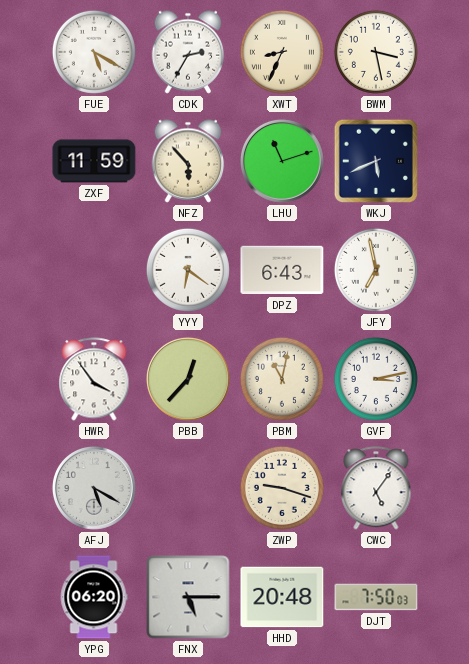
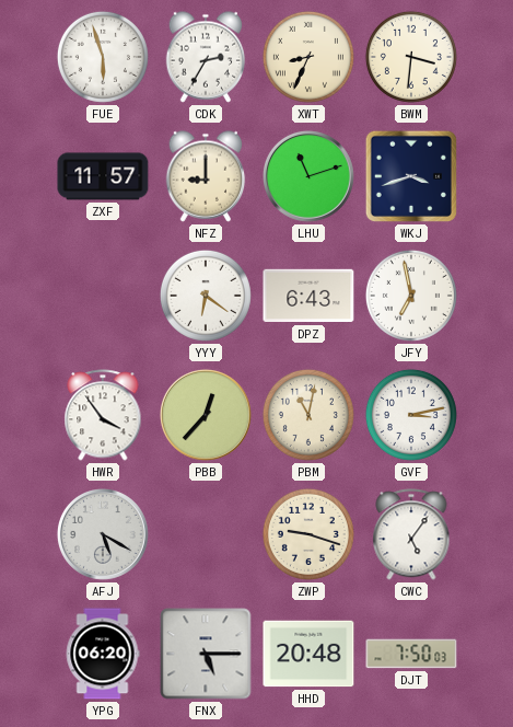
FUE: 5:20 -> 5:57
BWM: 3:28 -> 3:31
ZXF: 11:59 -> 11:57
NFZ: 5:53 -> 9:00
WKJ: 5:41 -> 3:42
